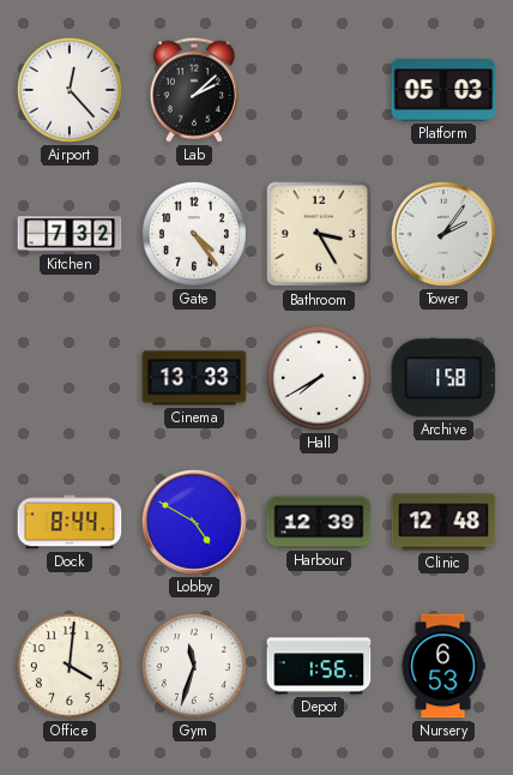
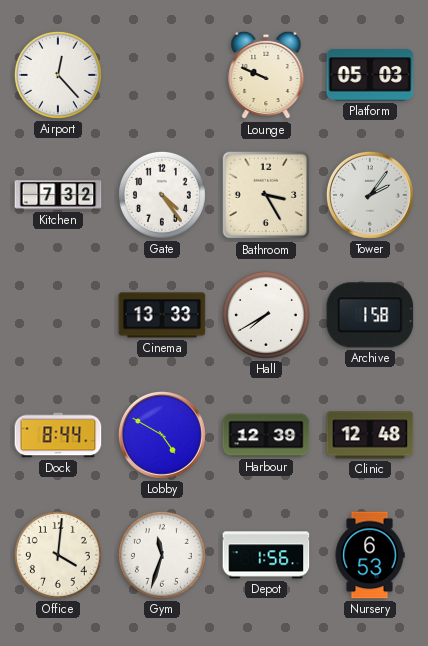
Lab: 2:08 -> none
Lounge: none -> 9:49
